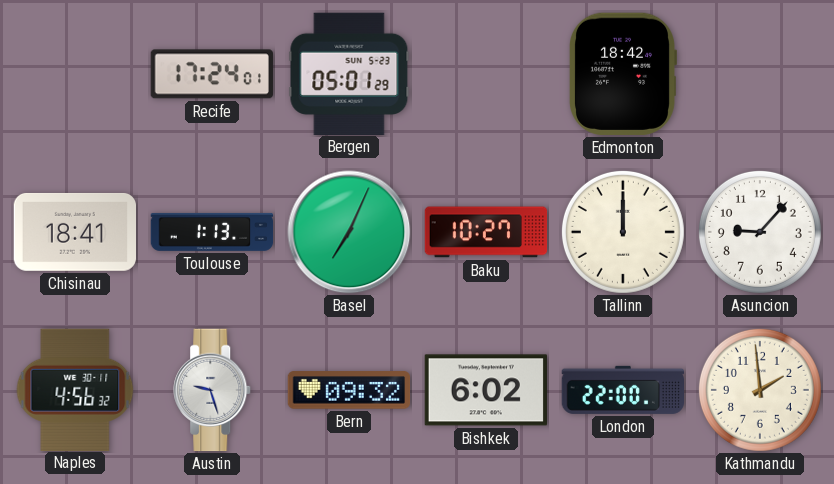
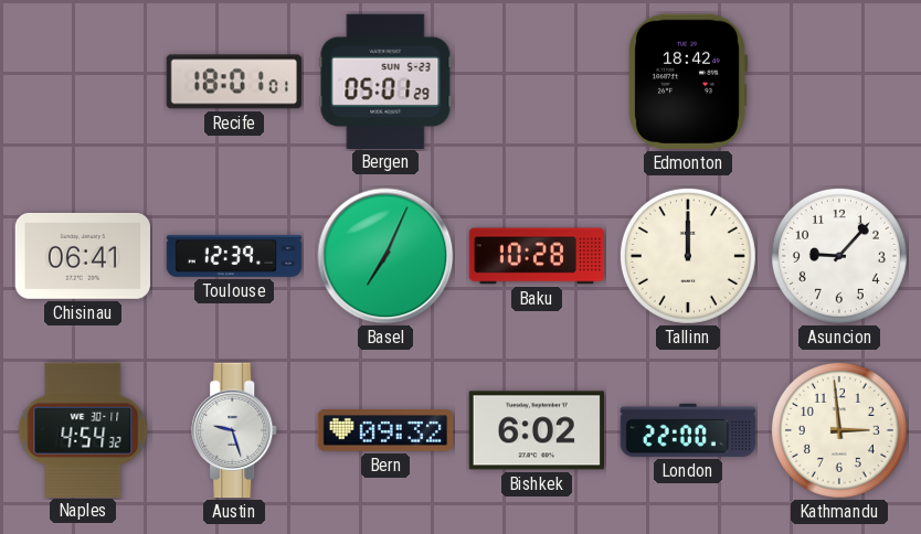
Recife: 17:24 -> 18:01
Chisinau: 18:41 -> 06:41
Toulouse: 1:13 -> 12:39
Baku: 10:27 -> 10:28
Naples: 4:56 -> 4:54
Kathmandu: 1:59 -> 2:59
